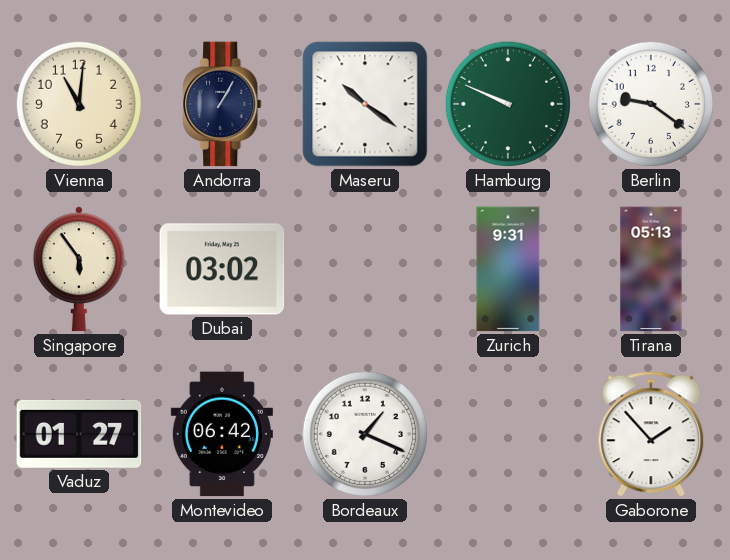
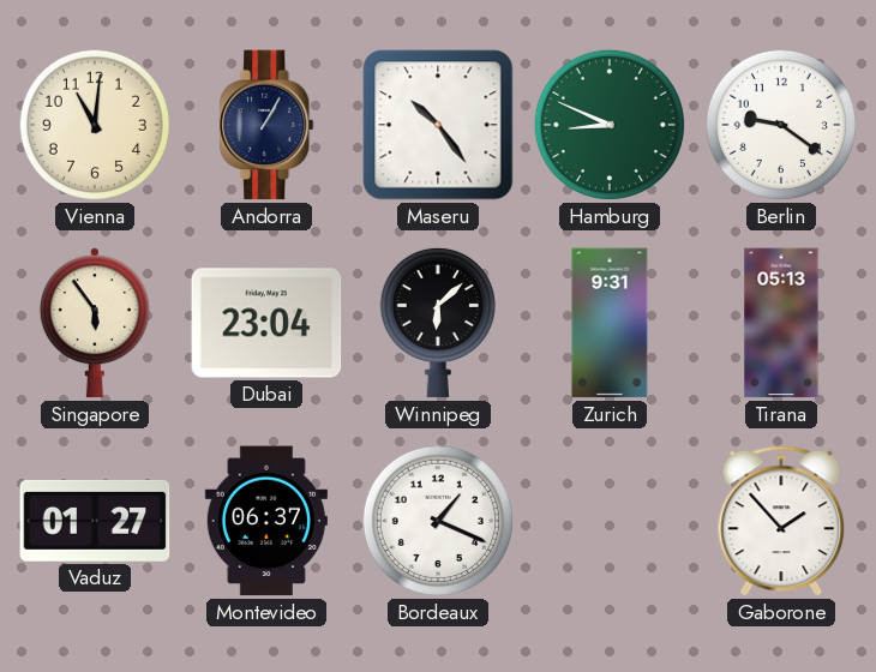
Maseru: 10:21 -> 10:24
Hamburg: 9:49 -> 8:49
Dubai: 03:02 -> 23:04
Winnipeg: none -> 6:08
Montevideo: 06:42 -> 06:37
